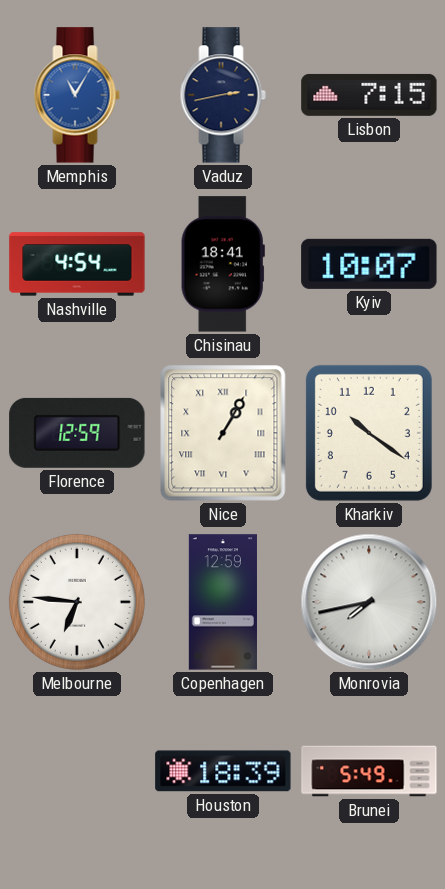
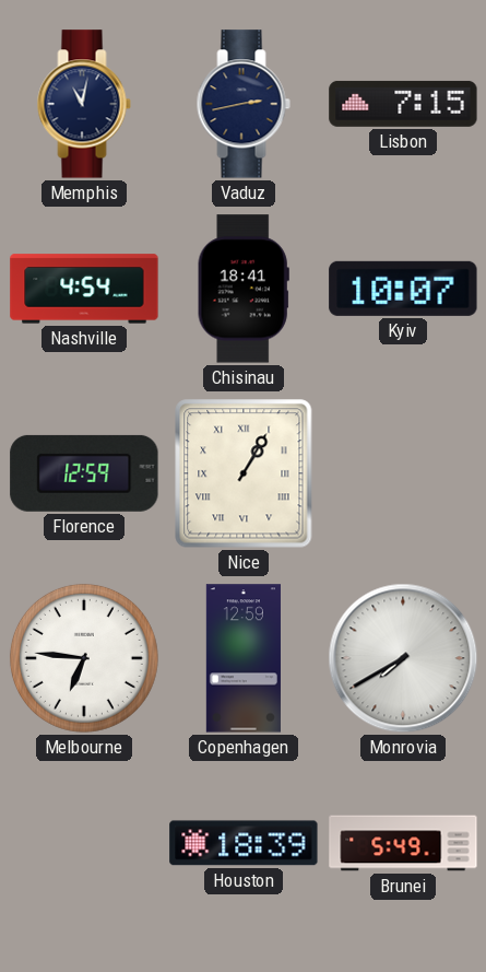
Memphis: 11:05 -> 11:02
Memphis dial: blue -> navy
Kharkiv: 10:21 -> none
Monrovia: 7:43 -> 7:40
